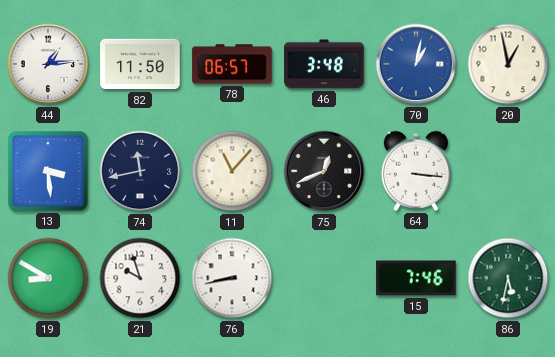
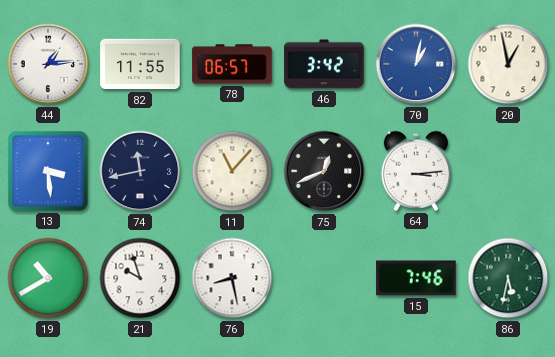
82: 11:50 -> 11:55
46: 3:48 -> 3:42
64: 3:16 -> 3:14
19: 8:50 -> 10:40
76: 8:43 -> 8:28
